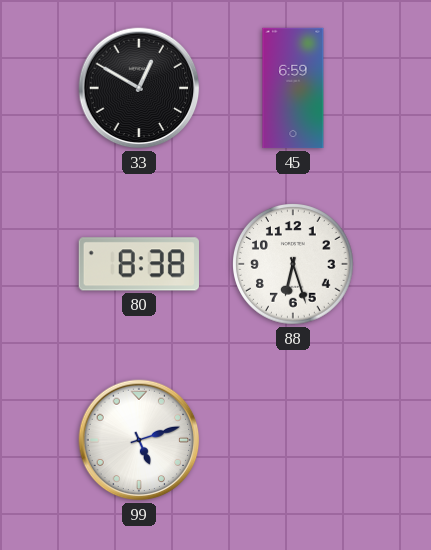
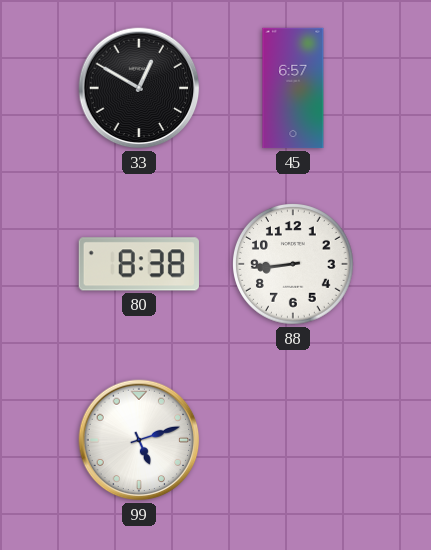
45: 6:59 -> 6:57
88: 6:27 -> 8:44
